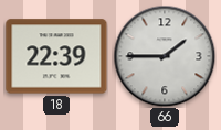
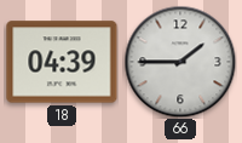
18: 22:39 -> 04:39
